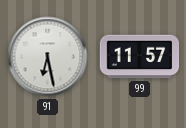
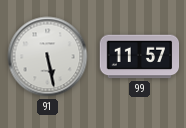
91: 6:28 -> 5:28
